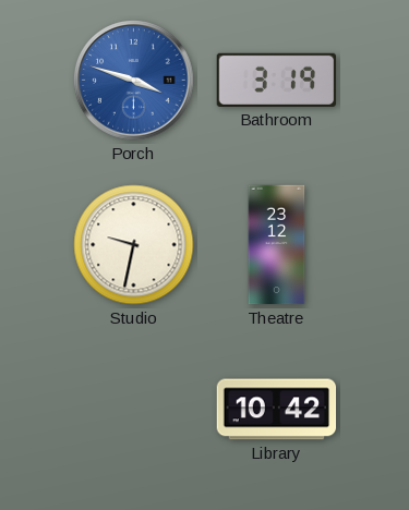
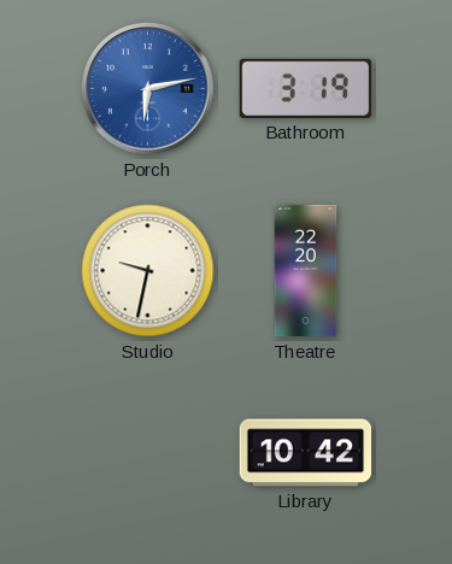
Porch: 3:48 -> 6:13
Theatre: 23:12 -> 22:20
